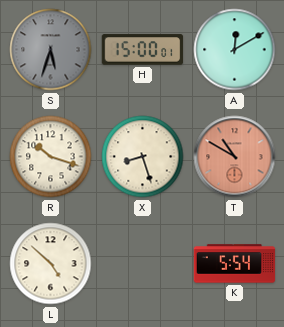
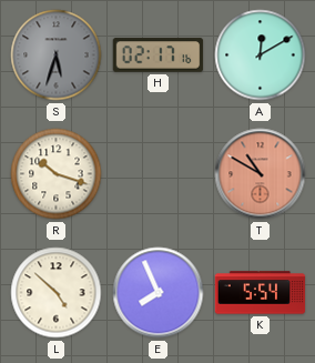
H: 15:00 -> 02:17
X: 8:27 -> none
E: none -> 7:56
